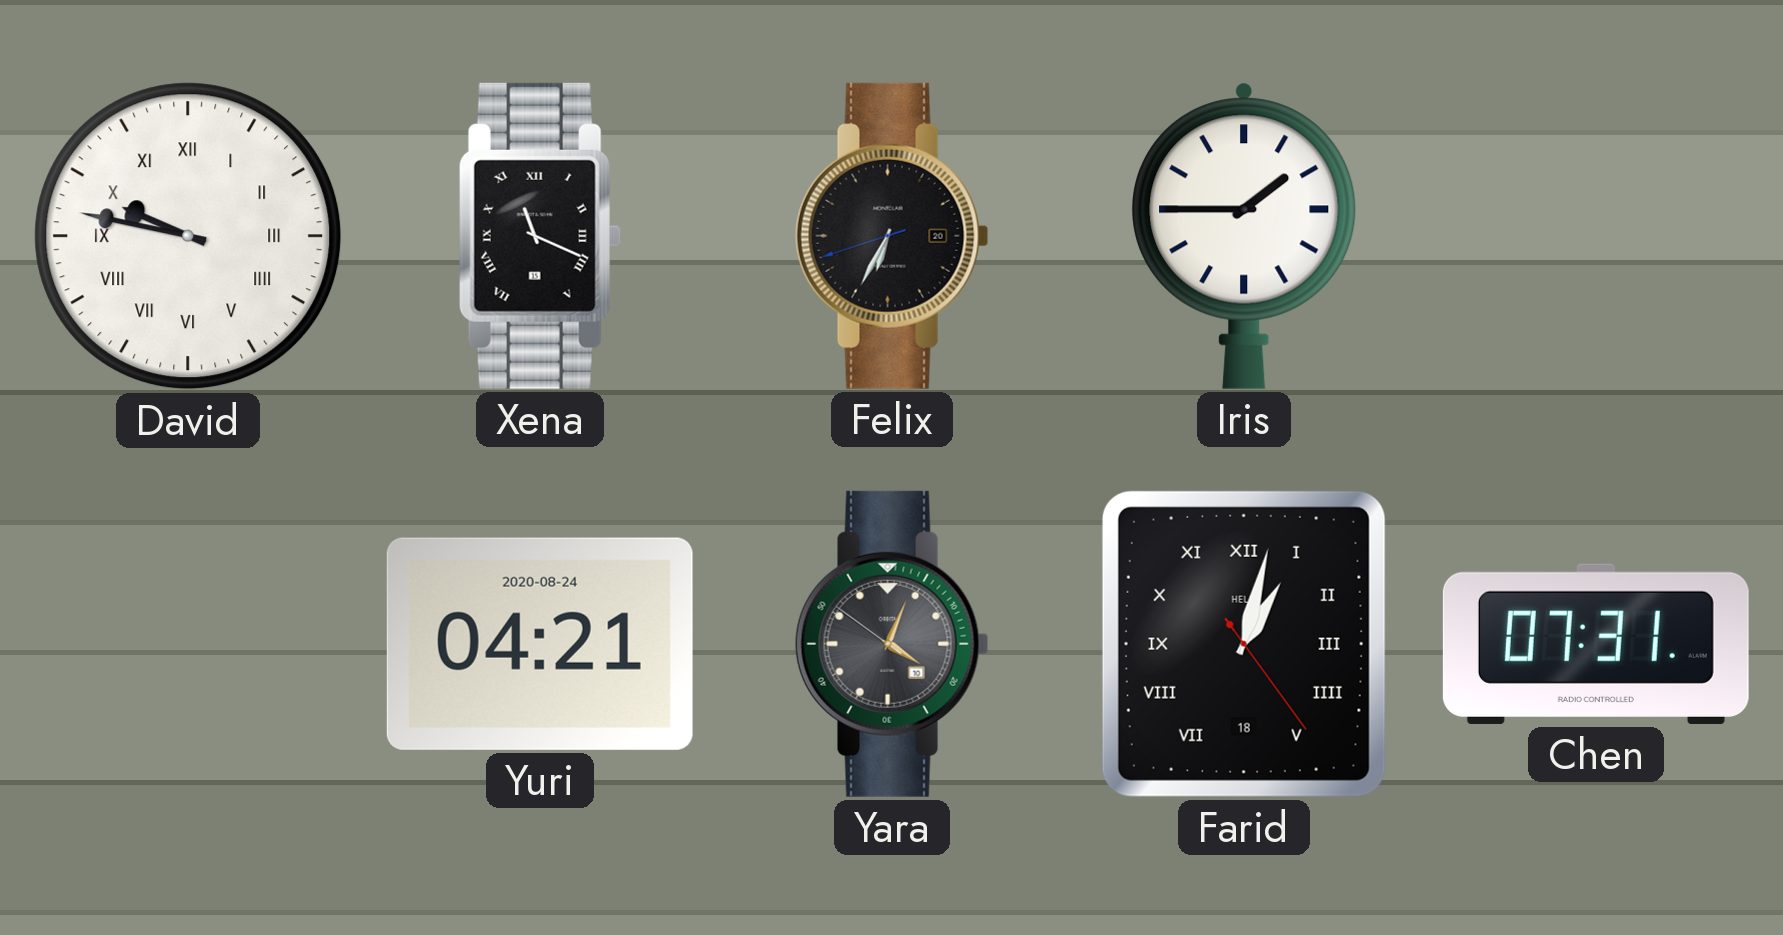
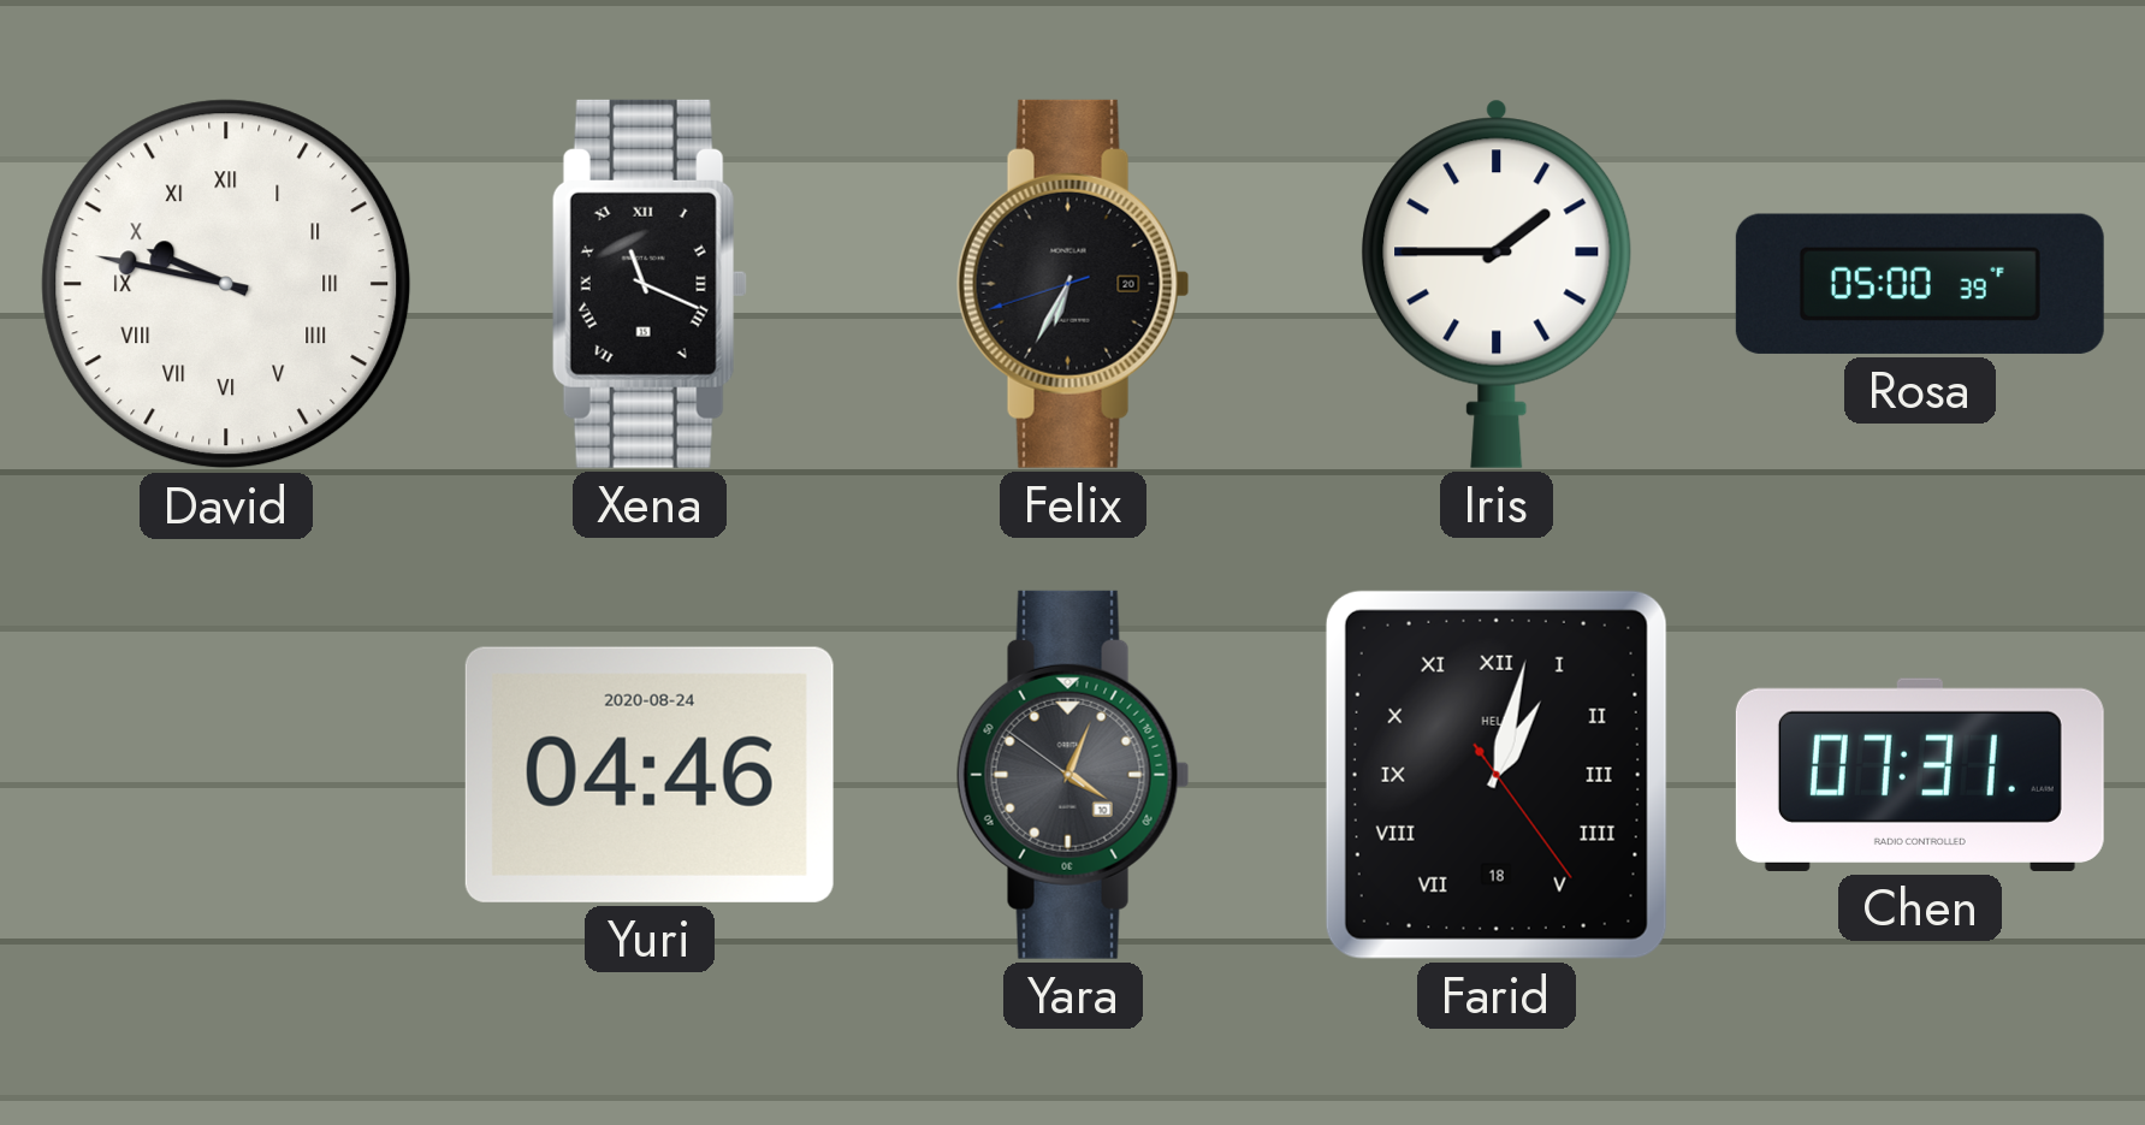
Rosa: none -> 05:00
Yuri: 04:21 -> 04:46
